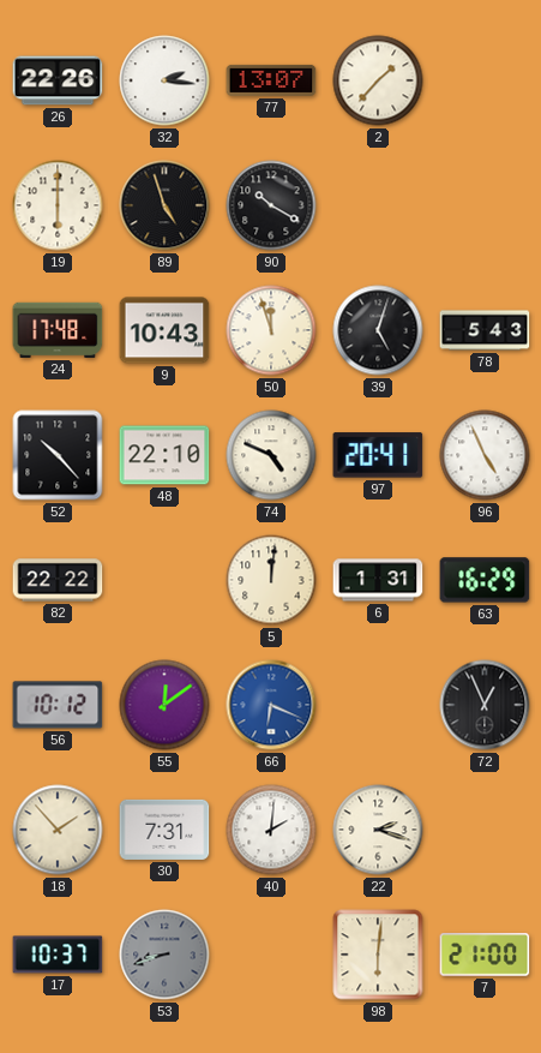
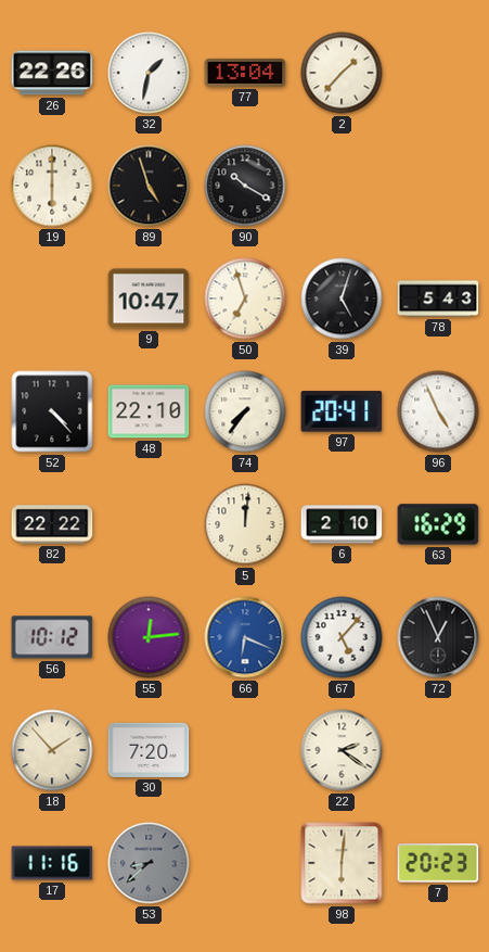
32: 2:16 -> 1:32
77: 13:07 -> 13:04
24: 17:48 -> none
9: 10:43 -> 10:47
50: 11:57 -> 6:57
52: 10:23 -> 4:23
74: 4:49 -> 7:36
6: 1:31 -> 2:10
55: 12:09 -> 12:14
67: none -> 5:07
30: 7:31 -> 7:20
40: 2:01 -> none
22: 2:18 -> 2:21
17: 10:37 -> 11:16
53: 8:42 -> 8:38
7: 21:00 -> 20:23
